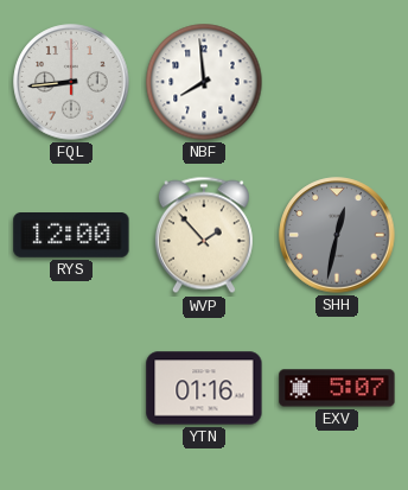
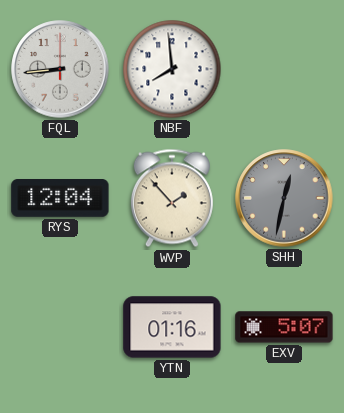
RYS: 12:00 -> 12:04
